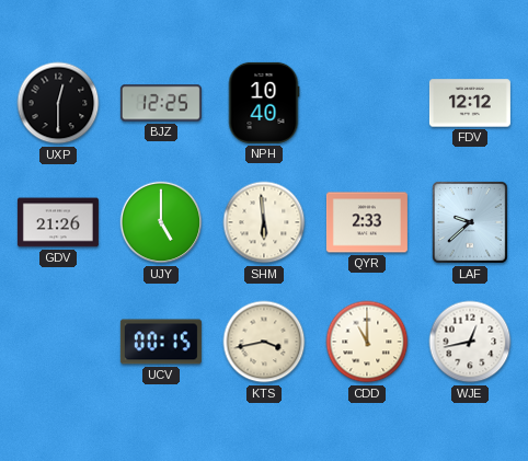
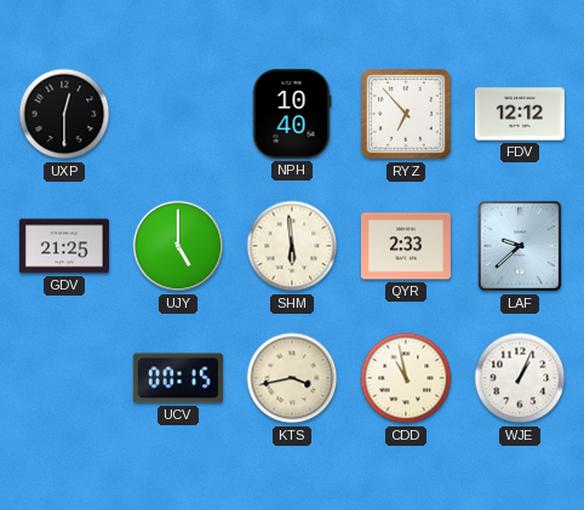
BJZ: 12:25 -> none
RYZ: none -> 6:53
GDV: 21:26 -> 21:25
CDD: 11:00 -> 10:58
WJE: 12:43 -> 1:04
